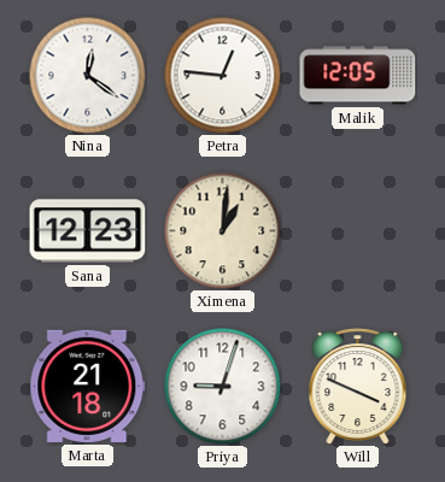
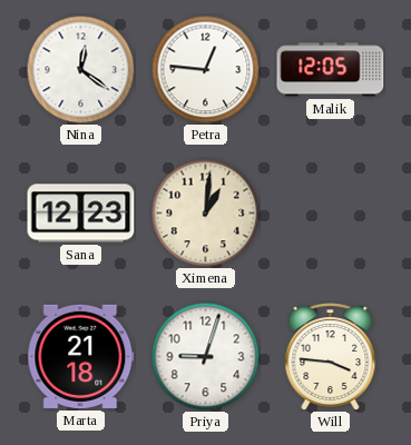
Will: 3:49 -> 3:46
